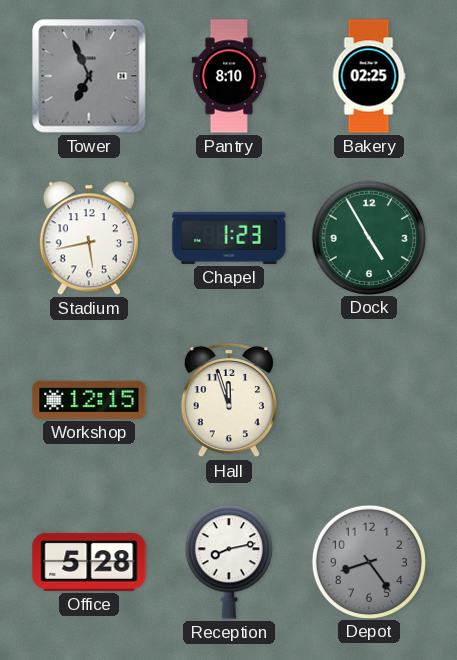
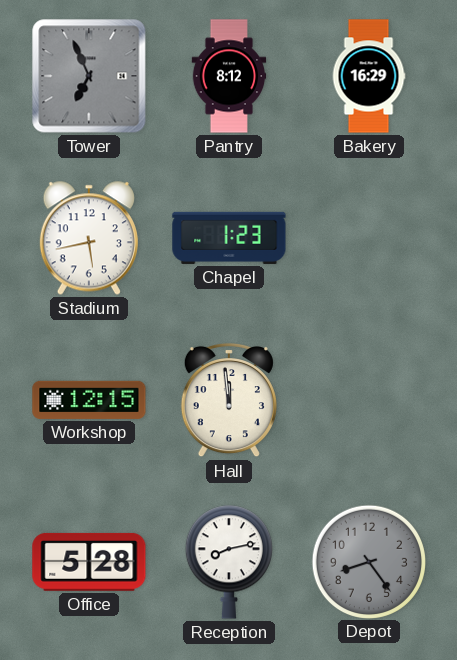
Pantry: 8:10 -> 8:12
Bakery: 02:25 -> 16:29
Dock: 4:55 -> none
Hall: 11:57 -> 11:59
